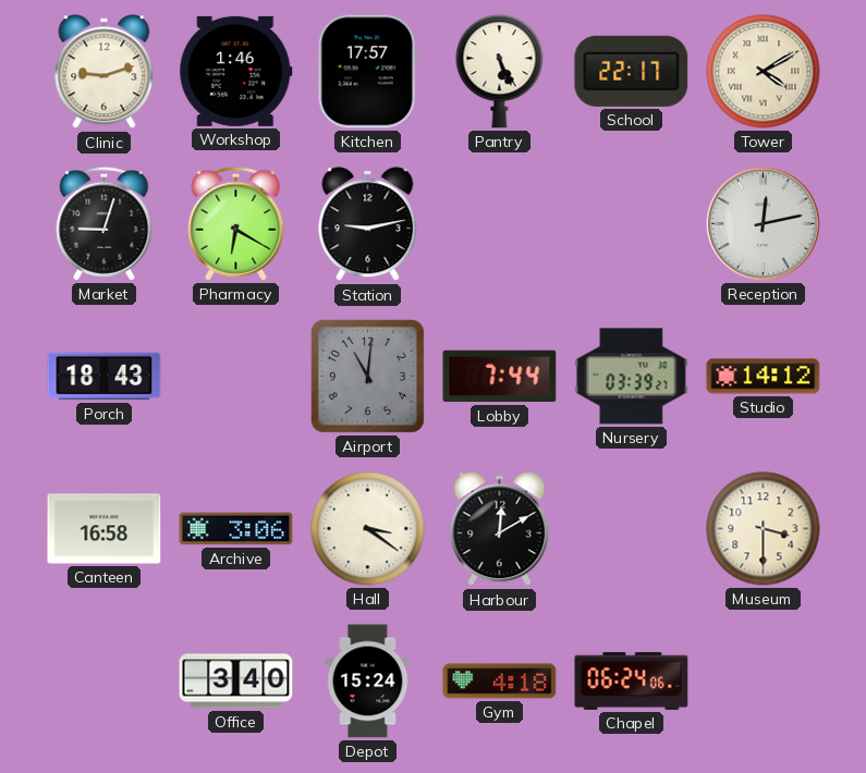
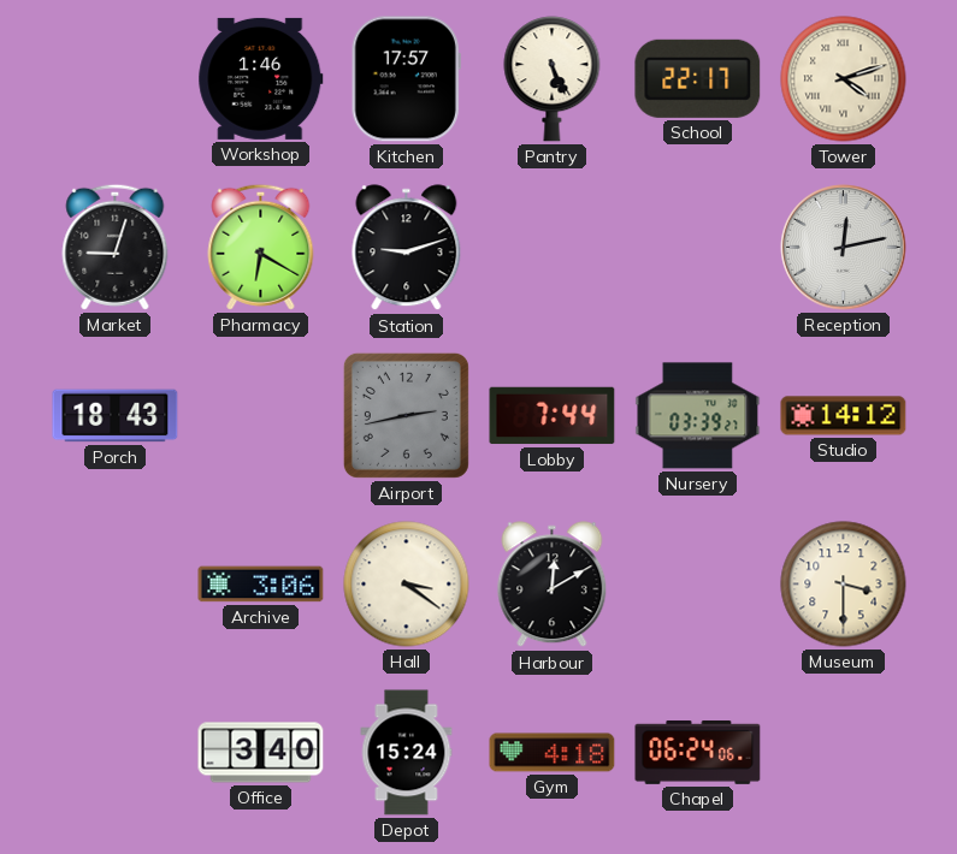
Clinic: 9:12 -> none
Tower: 4:10 -> 4:12
Station: 9:13 -> 9:12
Airport: 11:01 -> 2:43
Canteen: 16:58 -> none
